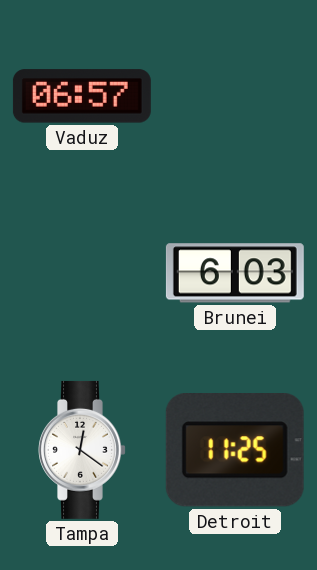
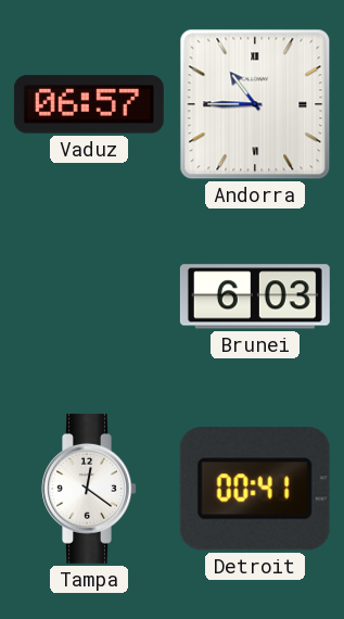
Andorra: none -> 10:45
Detroit: 11:25 -> 00:41
